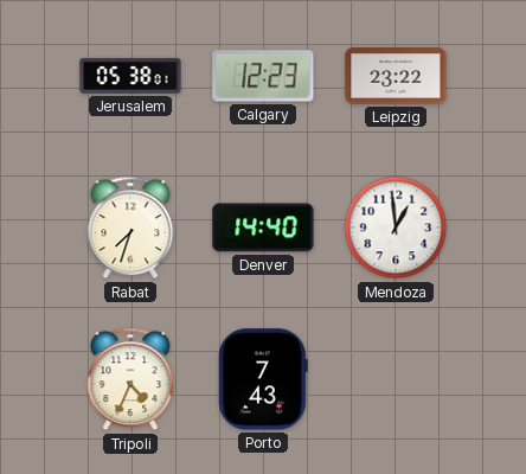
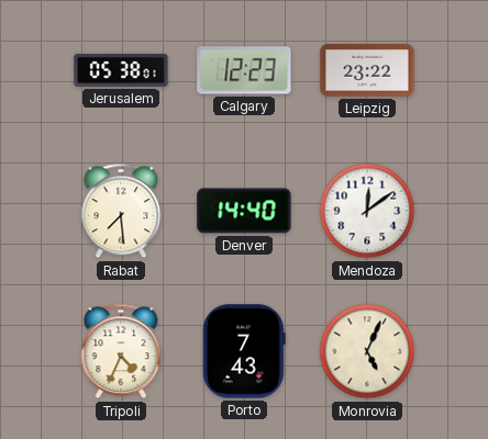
Rabat: 7:33 -> 7:29
Mendoza: 12:59 -> 12:09
Monrovia: none -> 5:04
